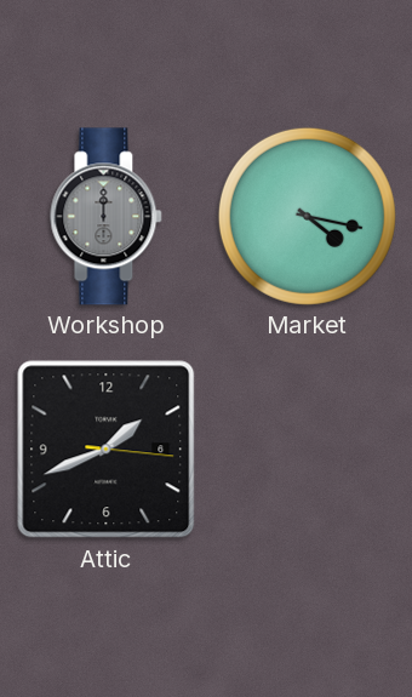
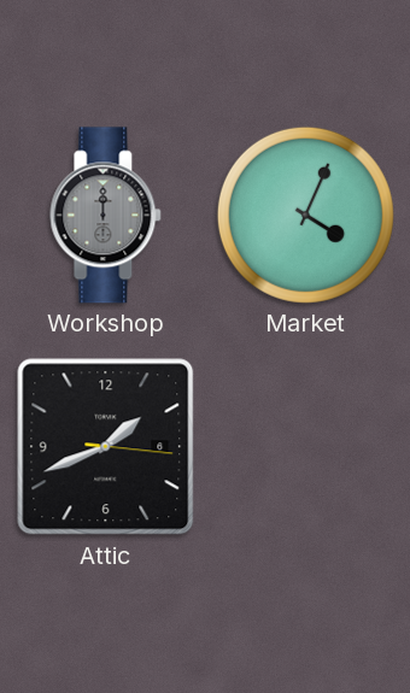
Market: 4:17 -> 4:04
